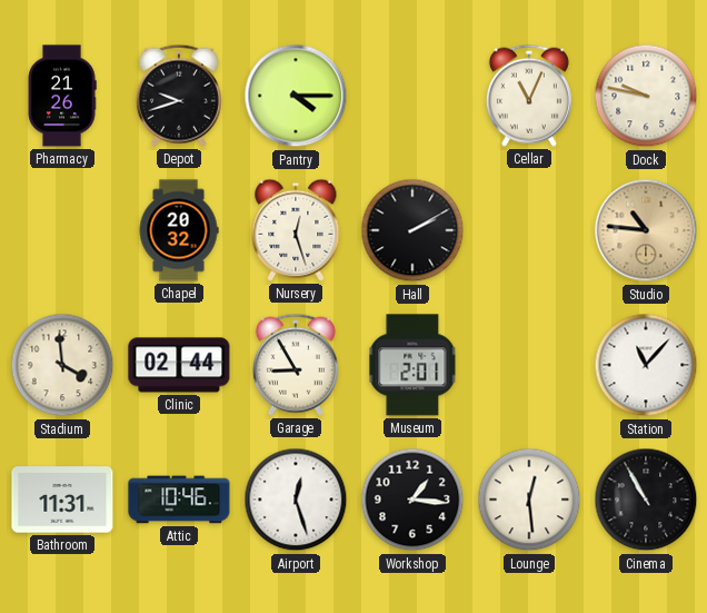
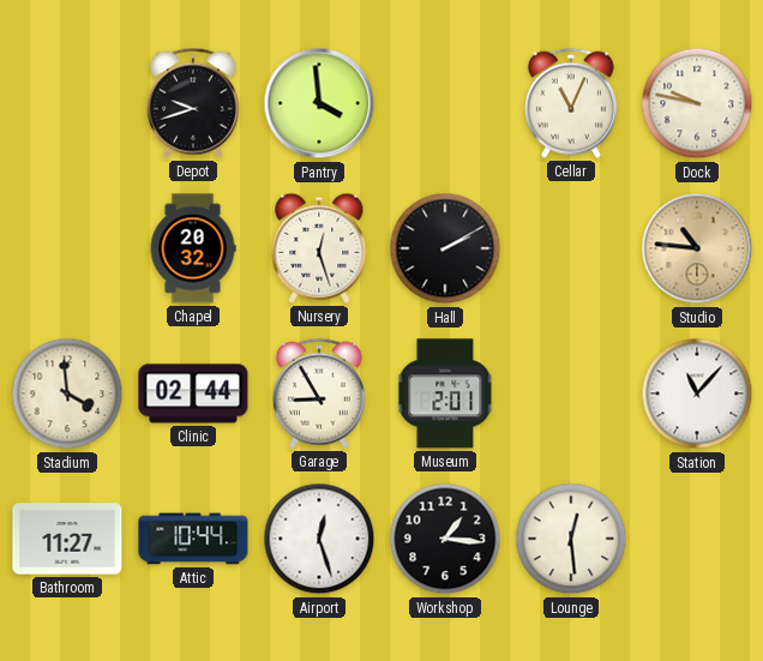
Pharmacy: 21:26 -> none
Pantry: 4:15 -> 3:59
Bathroom: 11:31 -> 11:27
Attic: 10:46 -> 10:44
Cinema: 10:55 -> none
